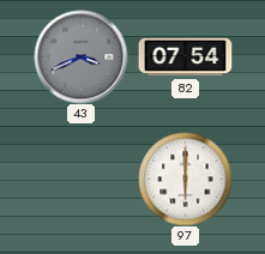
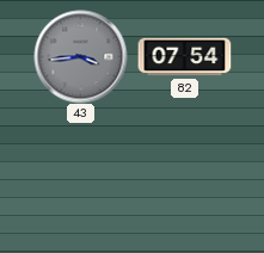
43: 3:41 -> 3:44
97: 6:00 -> none
